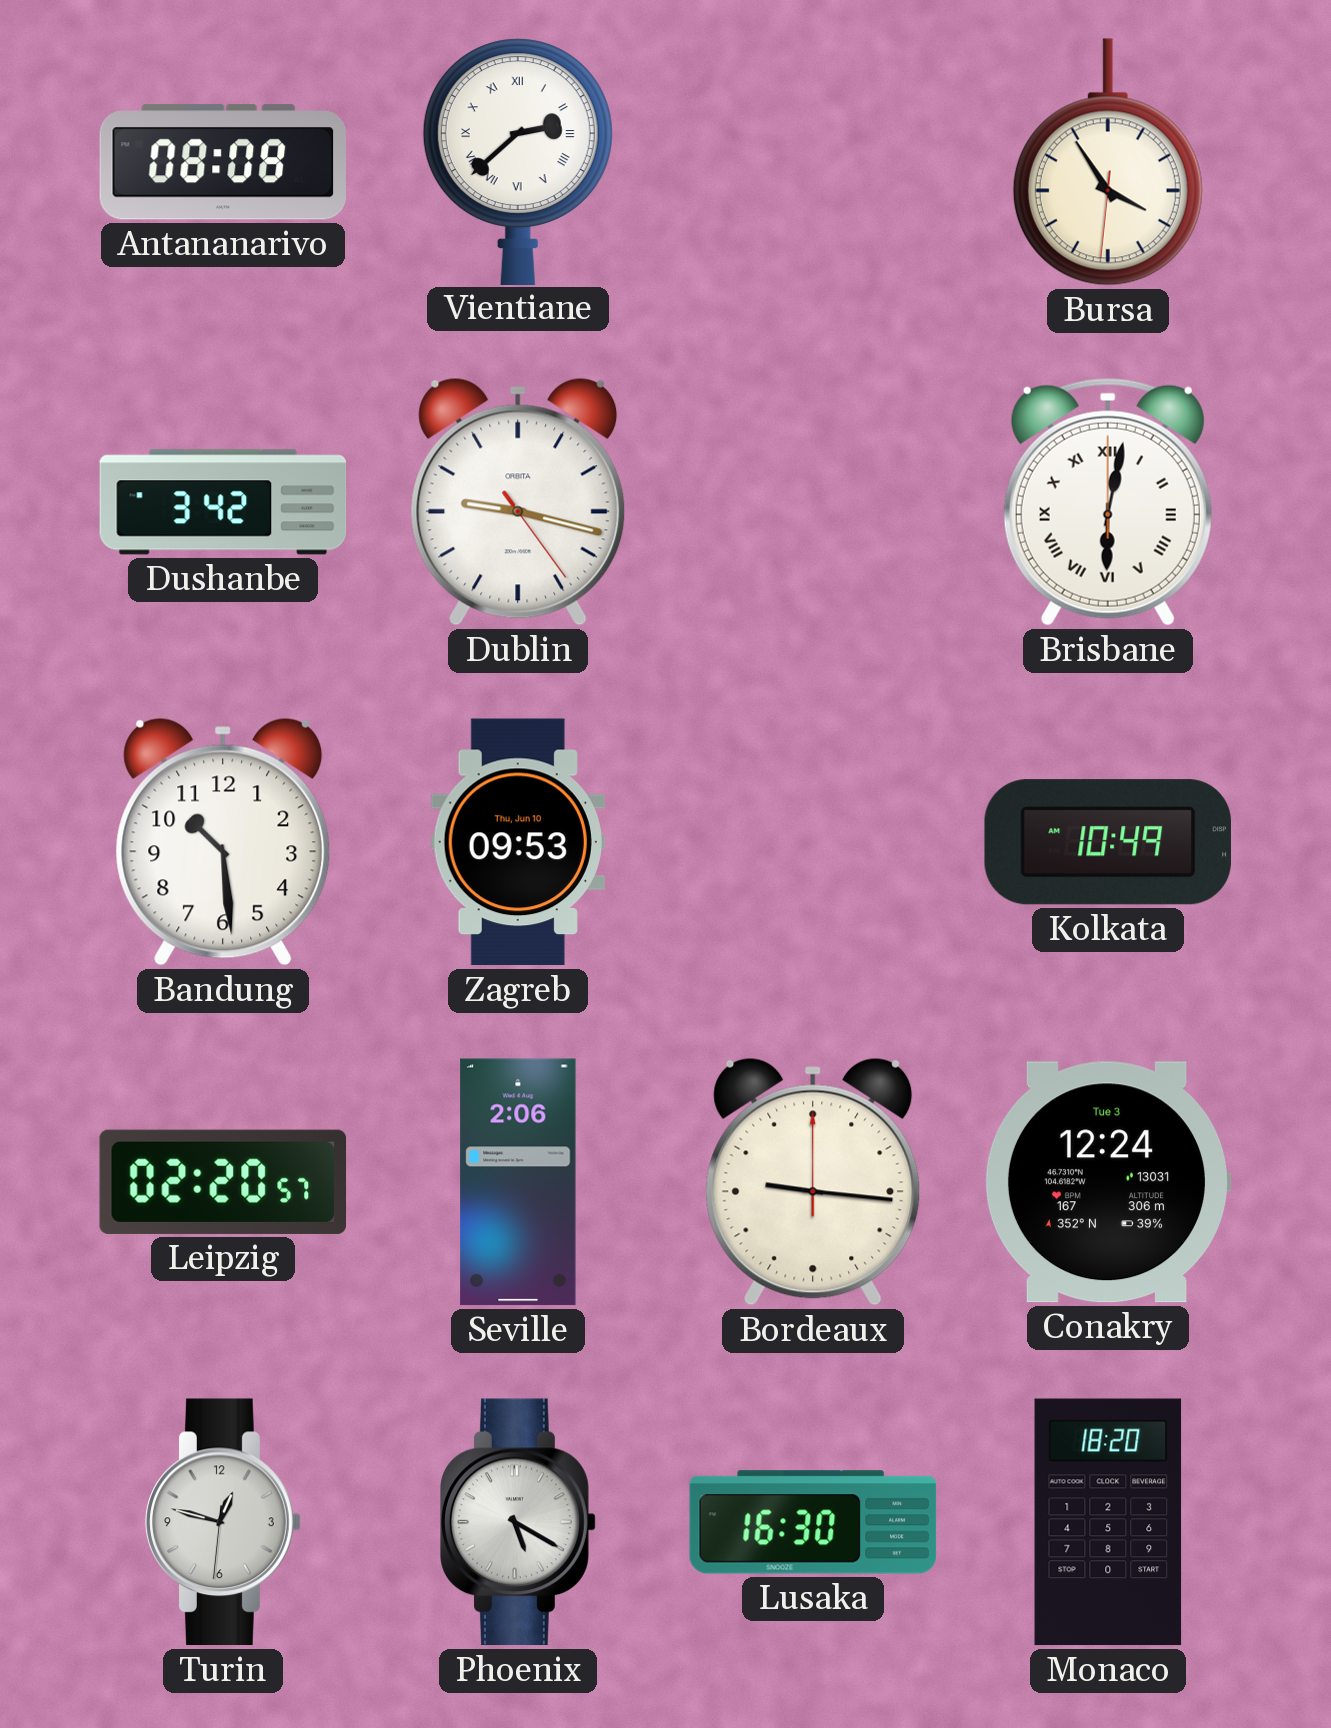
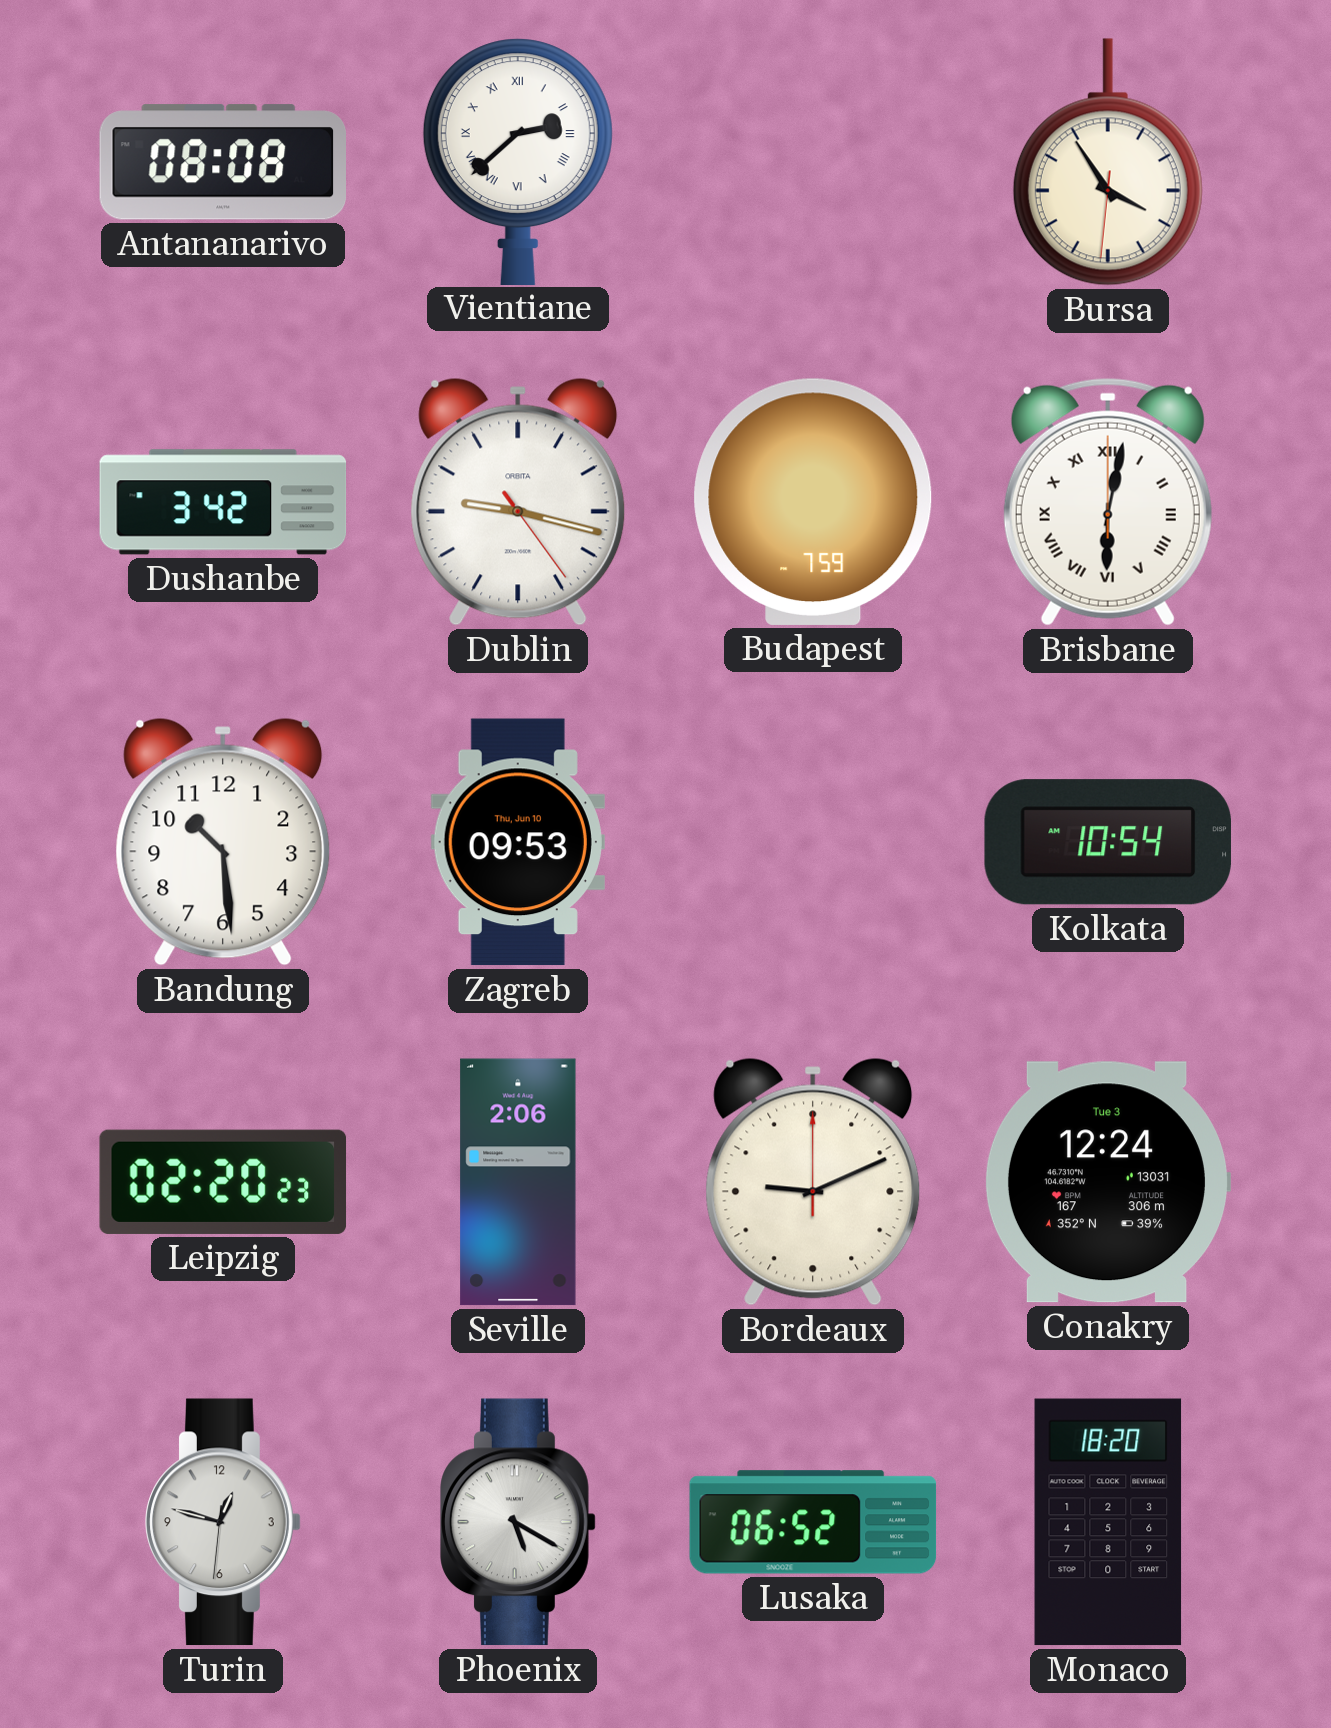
Budapest: none -> 7:59
Kolkata: 10:49 -> 10:54
Leipzig: 02:20:57 -> 02:20:23
Bordeaux: 9:16 -> 9:11
Lusaka: 16:30 -> 06:52
